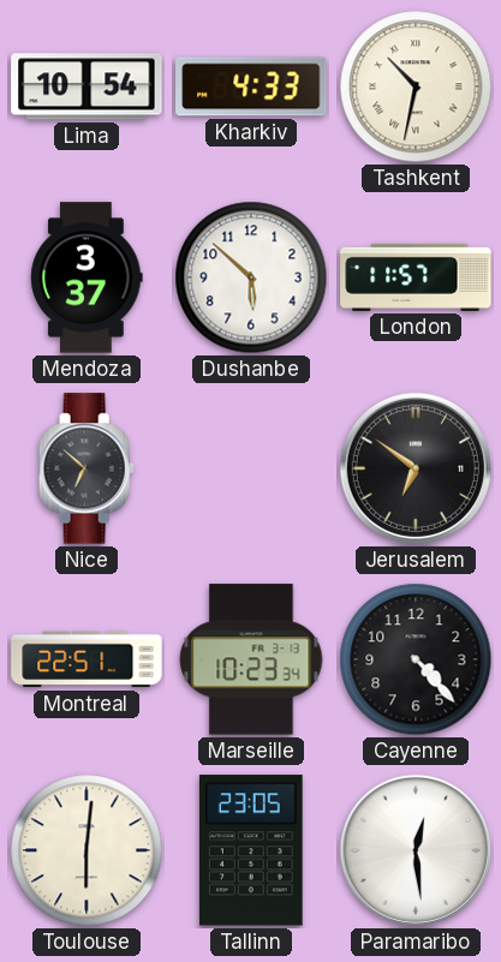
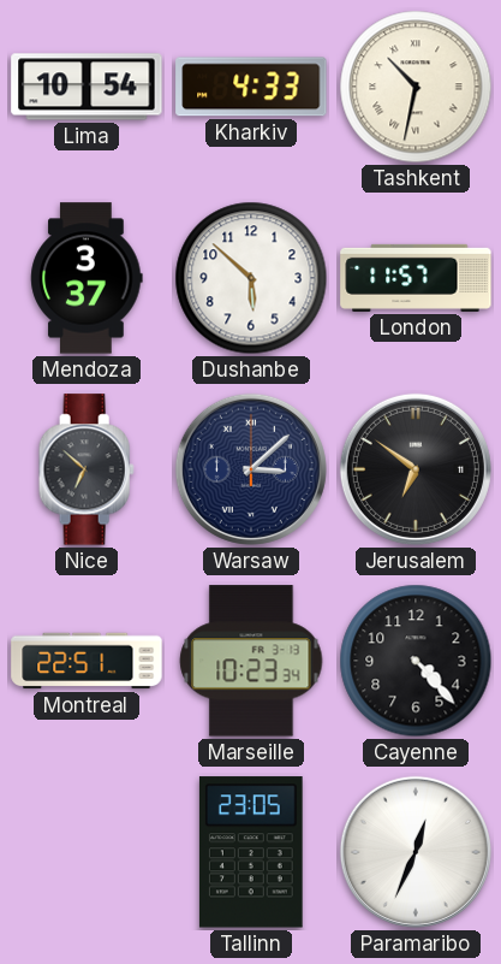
Warsaw: none -> 3:08
Toulouse: 6:01 -> none
Paramaribo: 12:29 -> 12:34
